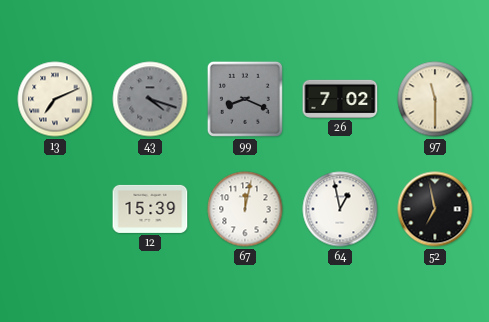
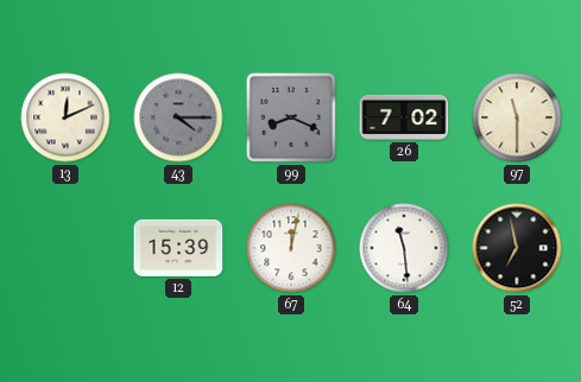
13: 7:11 -> 12:11
43: 4:18 -> 4:15
64: 12:58 -> 11:29
